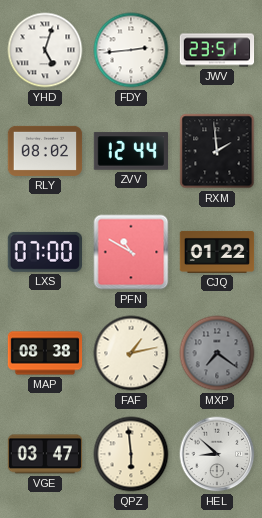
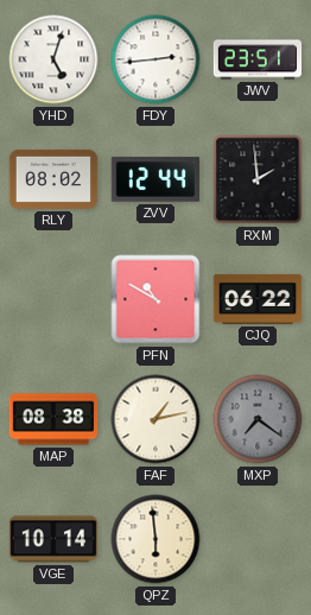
LXS: 07:00 -> none
CJQ: 01:22 -> 06:22
VGE: 03:47 -> 10:14
HEL: 8:52 -> none
